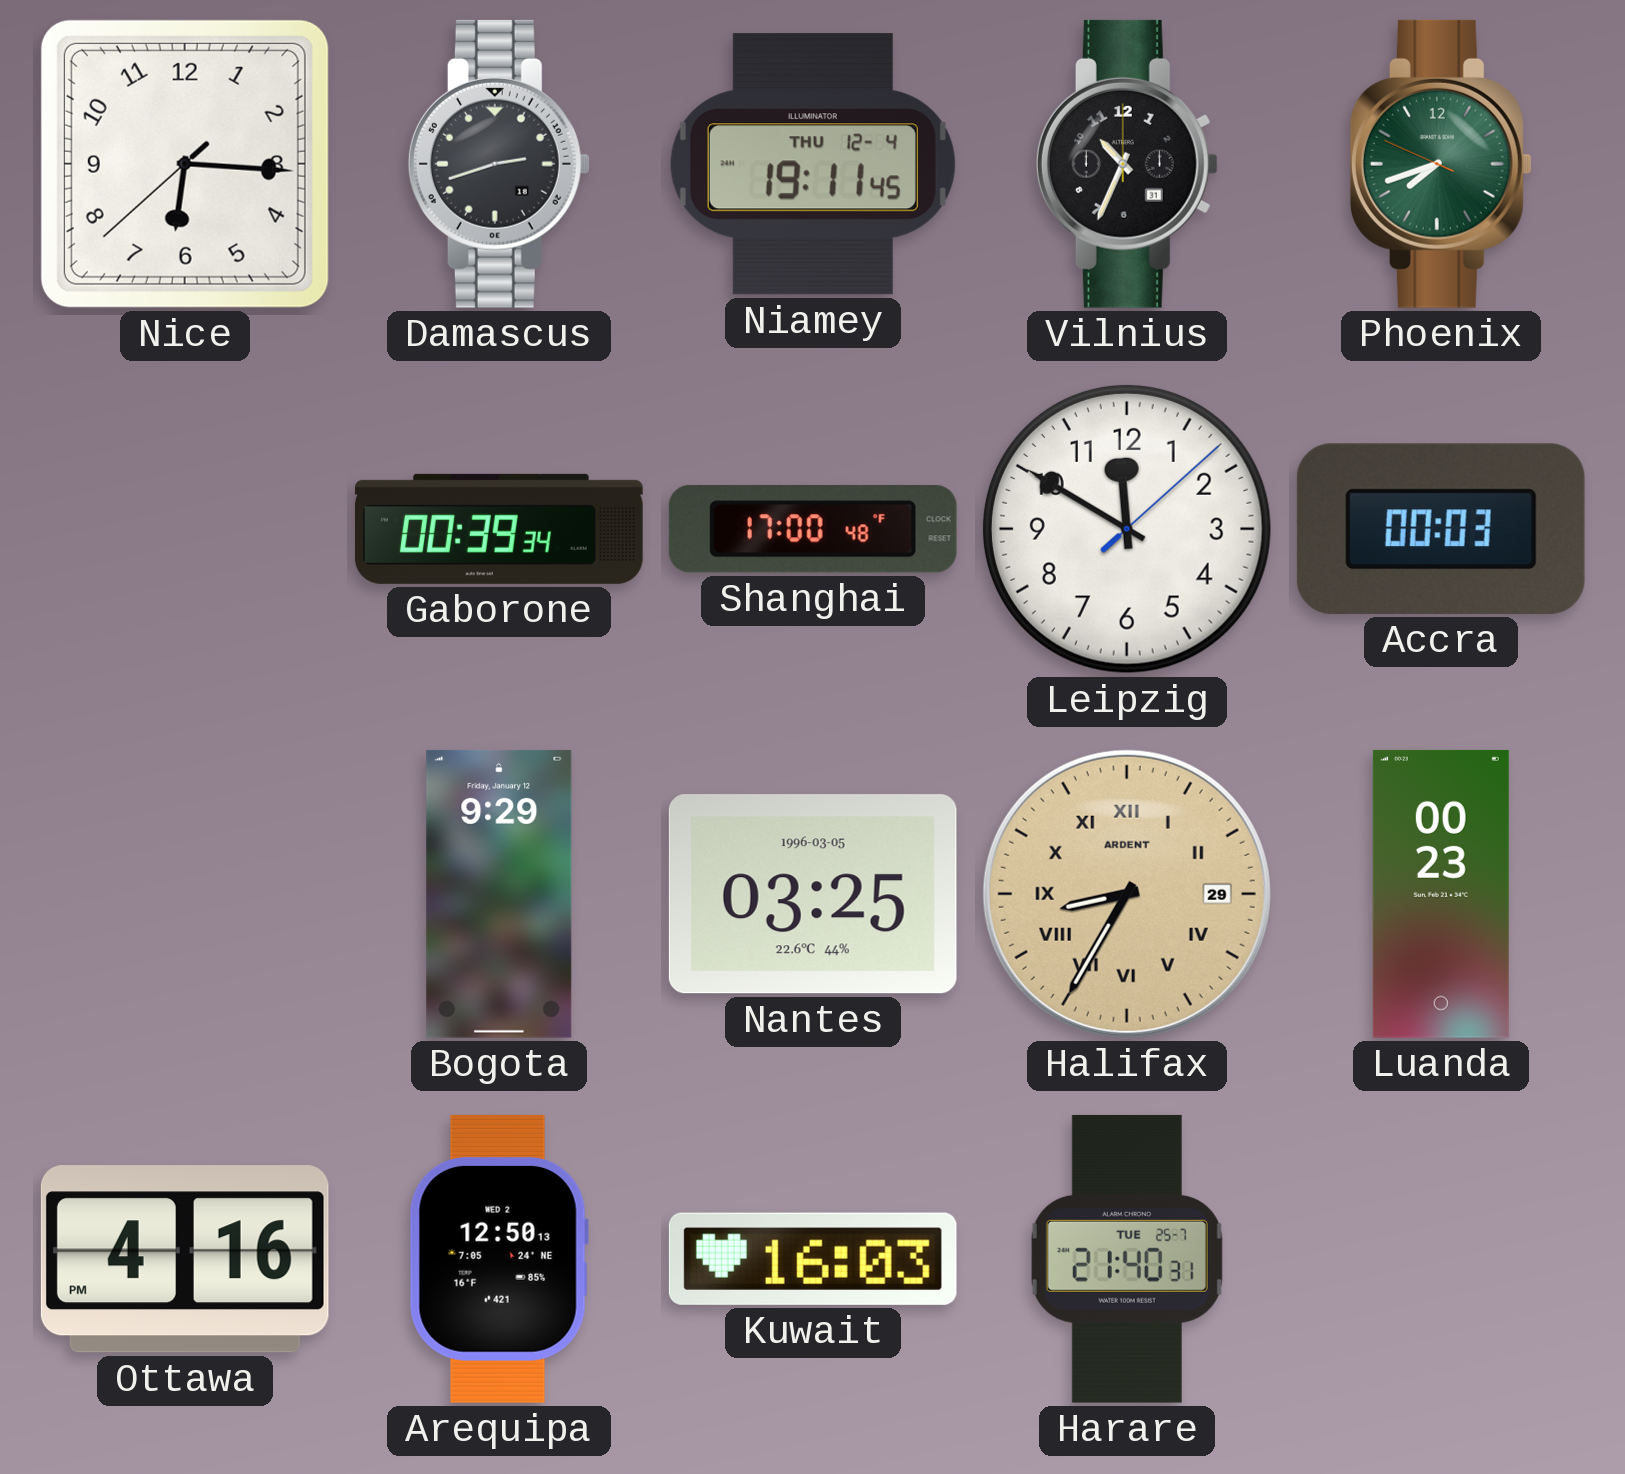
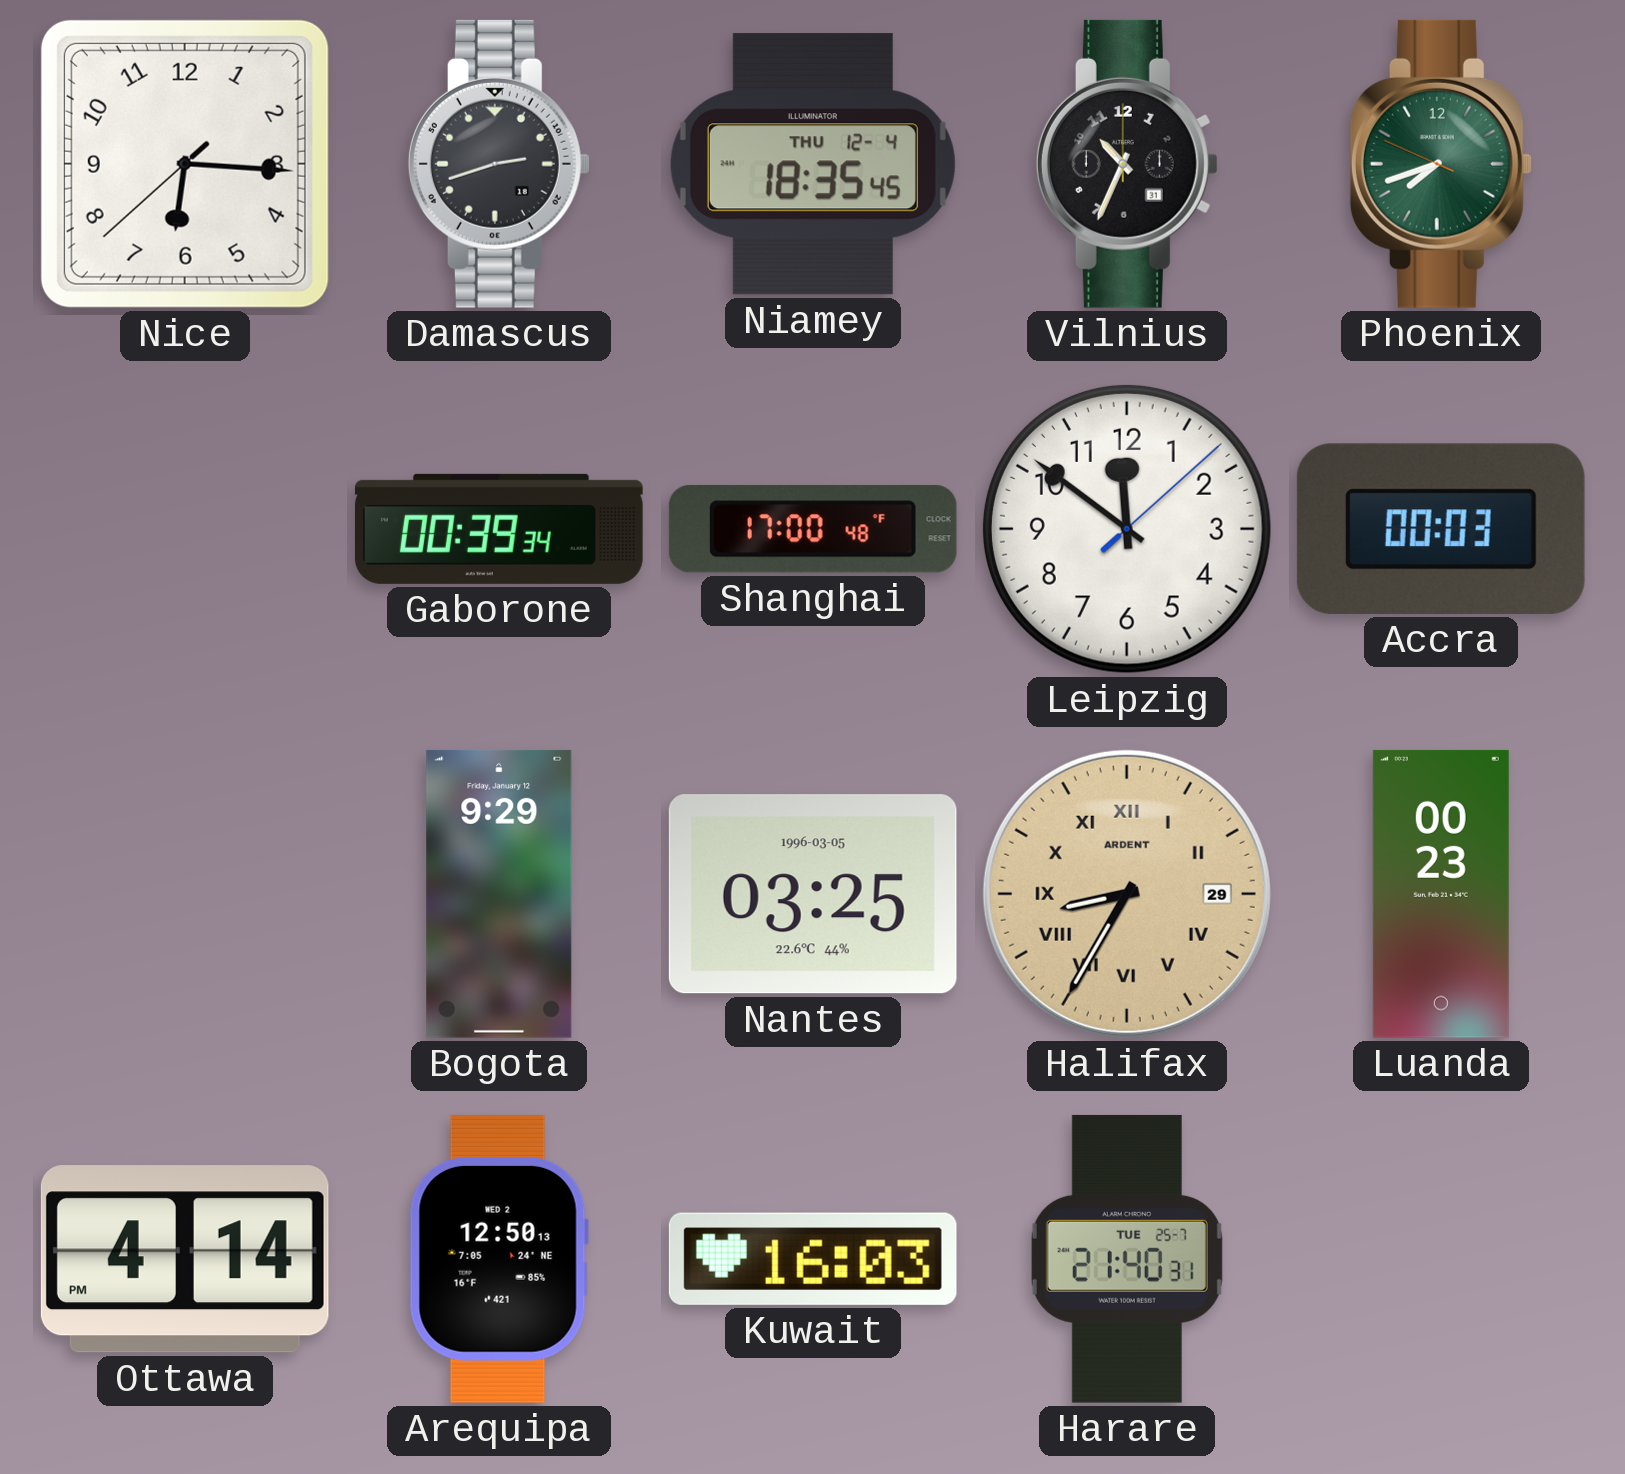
Niamey: 19:11 -> 18:35
Leipzig: 11:50 -> 11:51
Ottawa: 4:16 -> 4:14
